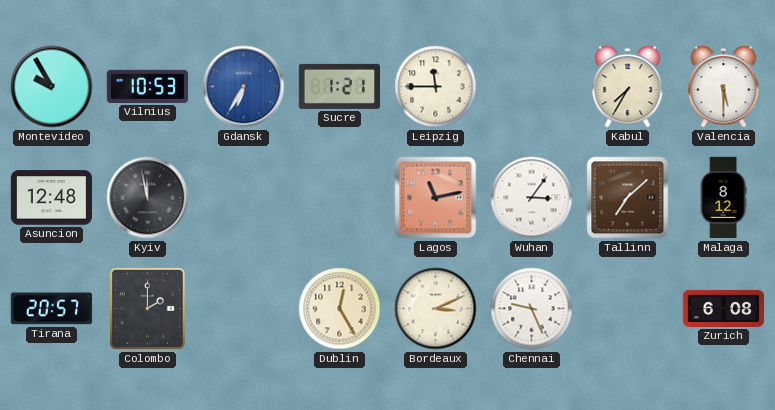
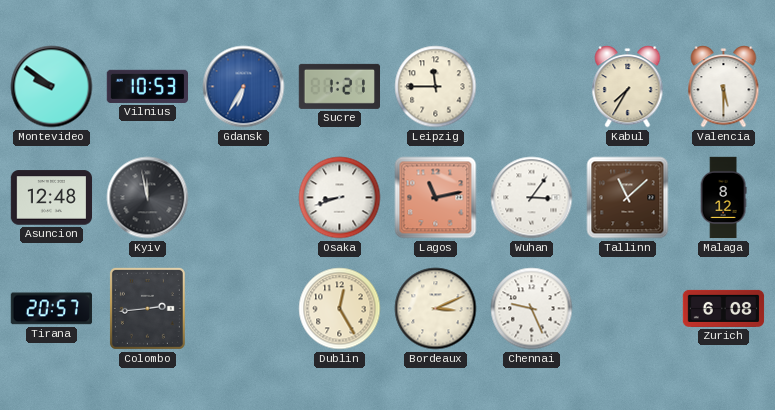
Montevideo: 9:55 -> 9:51
Osaka: none -> 8:42
Tallinn: 7:08 -> 11:08
Colombo: 2:00 -> 2:44
